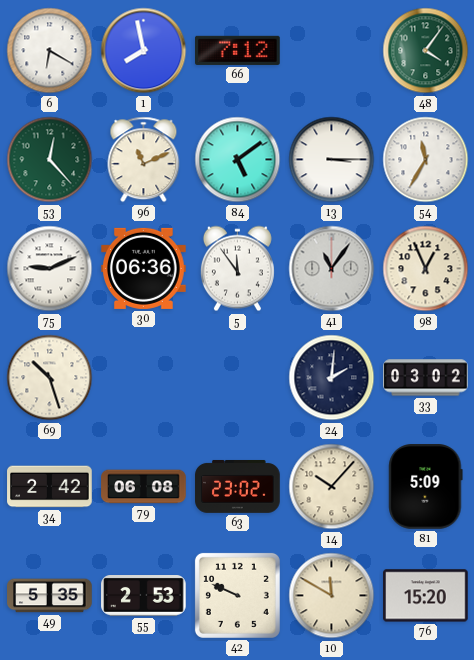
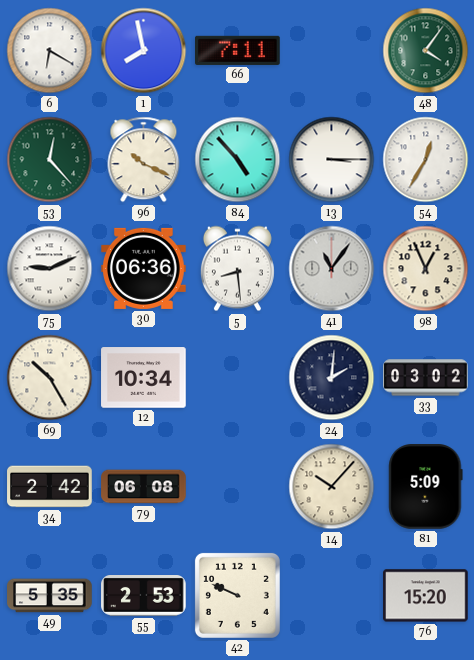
66: 7:12 -> 7:11
96: 11:11 -> 10:19
84: 5:09 -> 4:53
54: 11:35 -> 12:35
5: 11:54 -> 8:29
69: 10:27 -> 10:25
12: none -> 10:34
63: 23:02 -> none
10: 11:50 -> none
